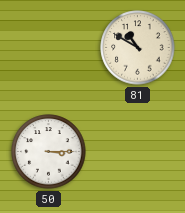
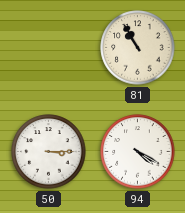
81: 10:50 -> 10:55
94: none -> 4:20
